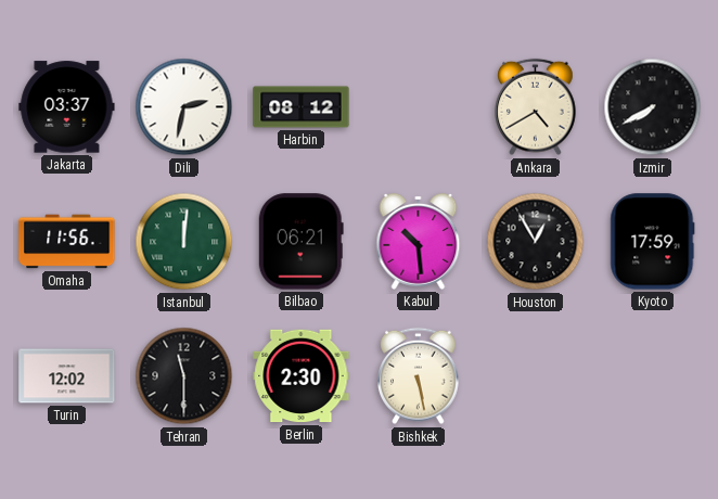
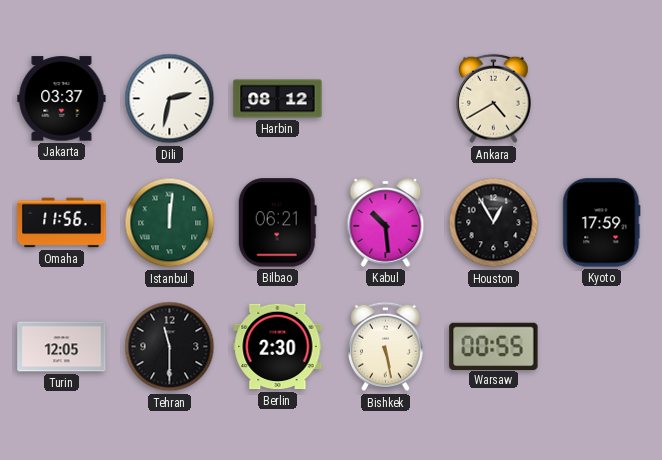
Izmir: 7:40 -> none
Turin: 12:02 -> 12:05
Warsaw: none -> 00:55
